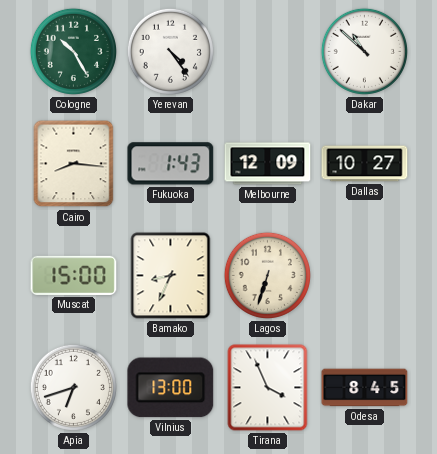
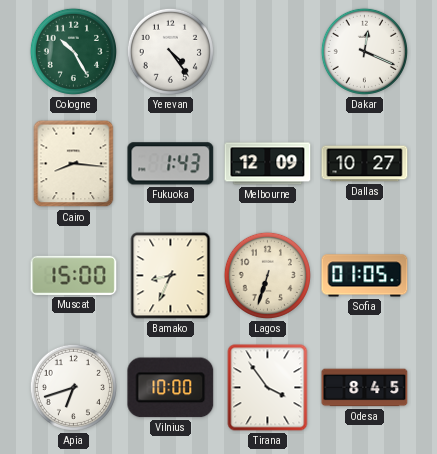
Dakar: 10:52 -> 12:19
Sofia: none -> 01:05
Vilnius: 13:00 -> 10:00
Tirana: 3:56 -> 3:54
